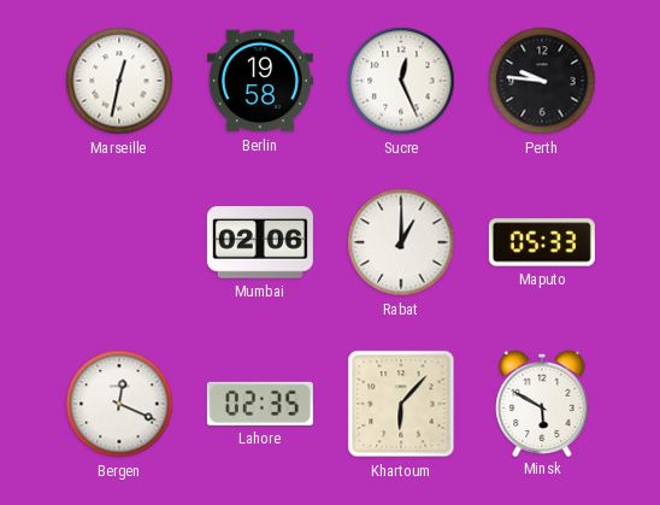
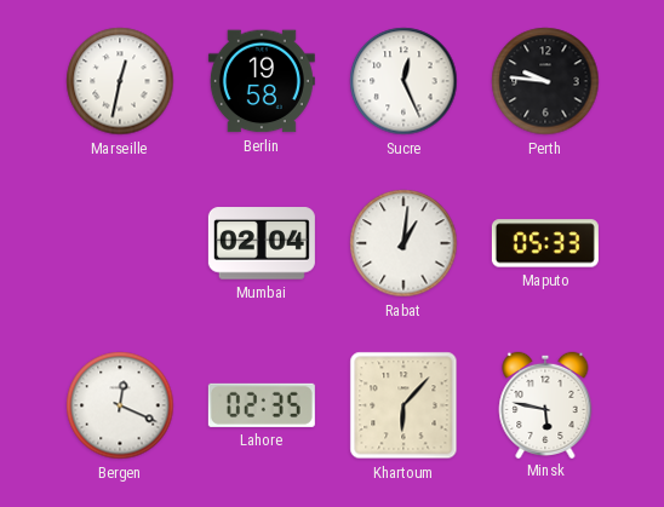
Mumbai: 02:06 -> 02:04
Rabat: 1:00 -> 1:01
Minsk: 5:50 -> 5:47
